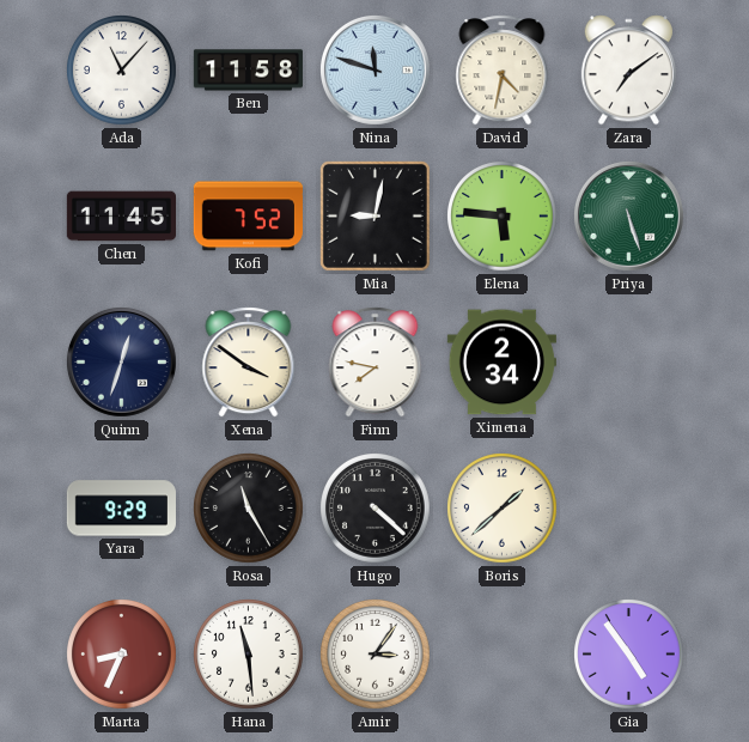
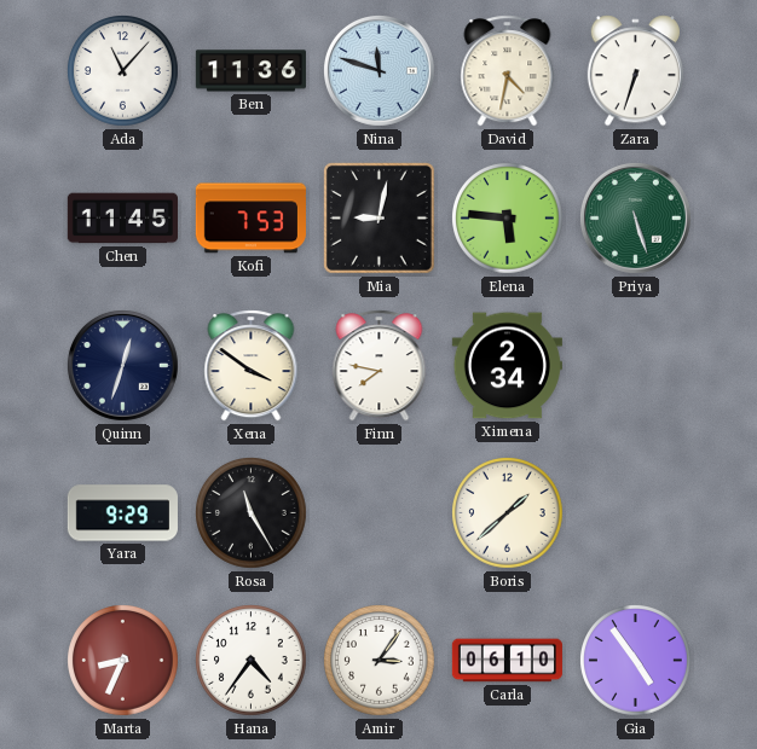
Ben: 11:58 -> 11:36
Zara: 7:09 -> 6:33
Kofi: 7:52 -> 7:53
Hugo: 4:22 -> none
Hana: 11:29 -> 4:36
Carla: none -> 06:10
